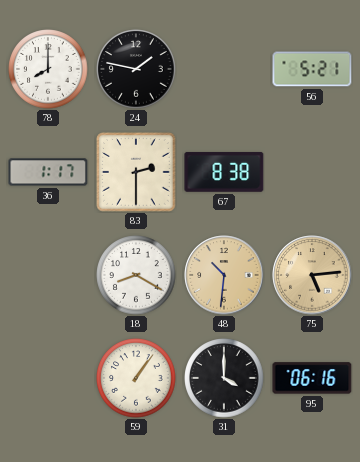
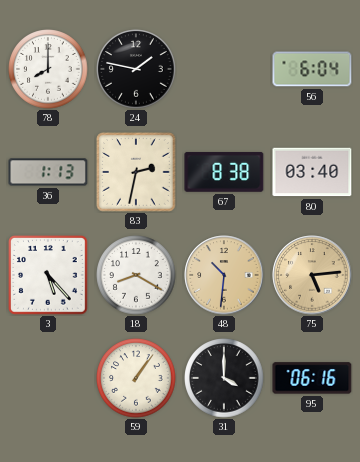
56: 5:21 -> 6:04
36: 1:17 -> 1:13
83: 2:30 -> 2:32
80: none -> 03:40
3: none -> 5:23
